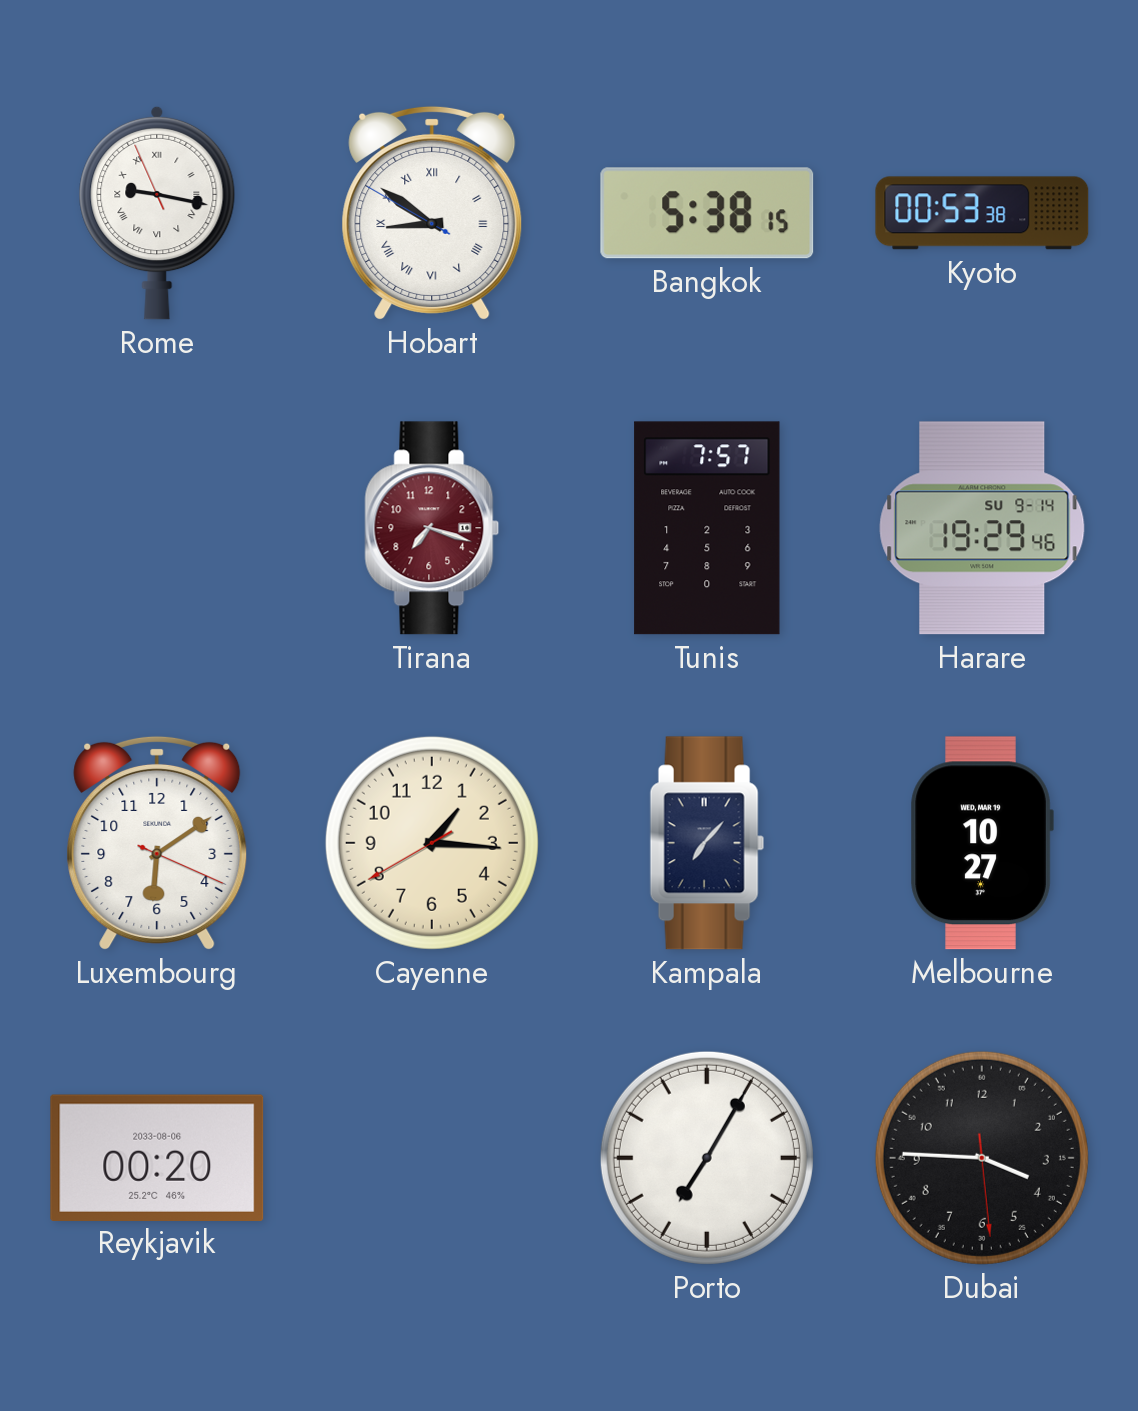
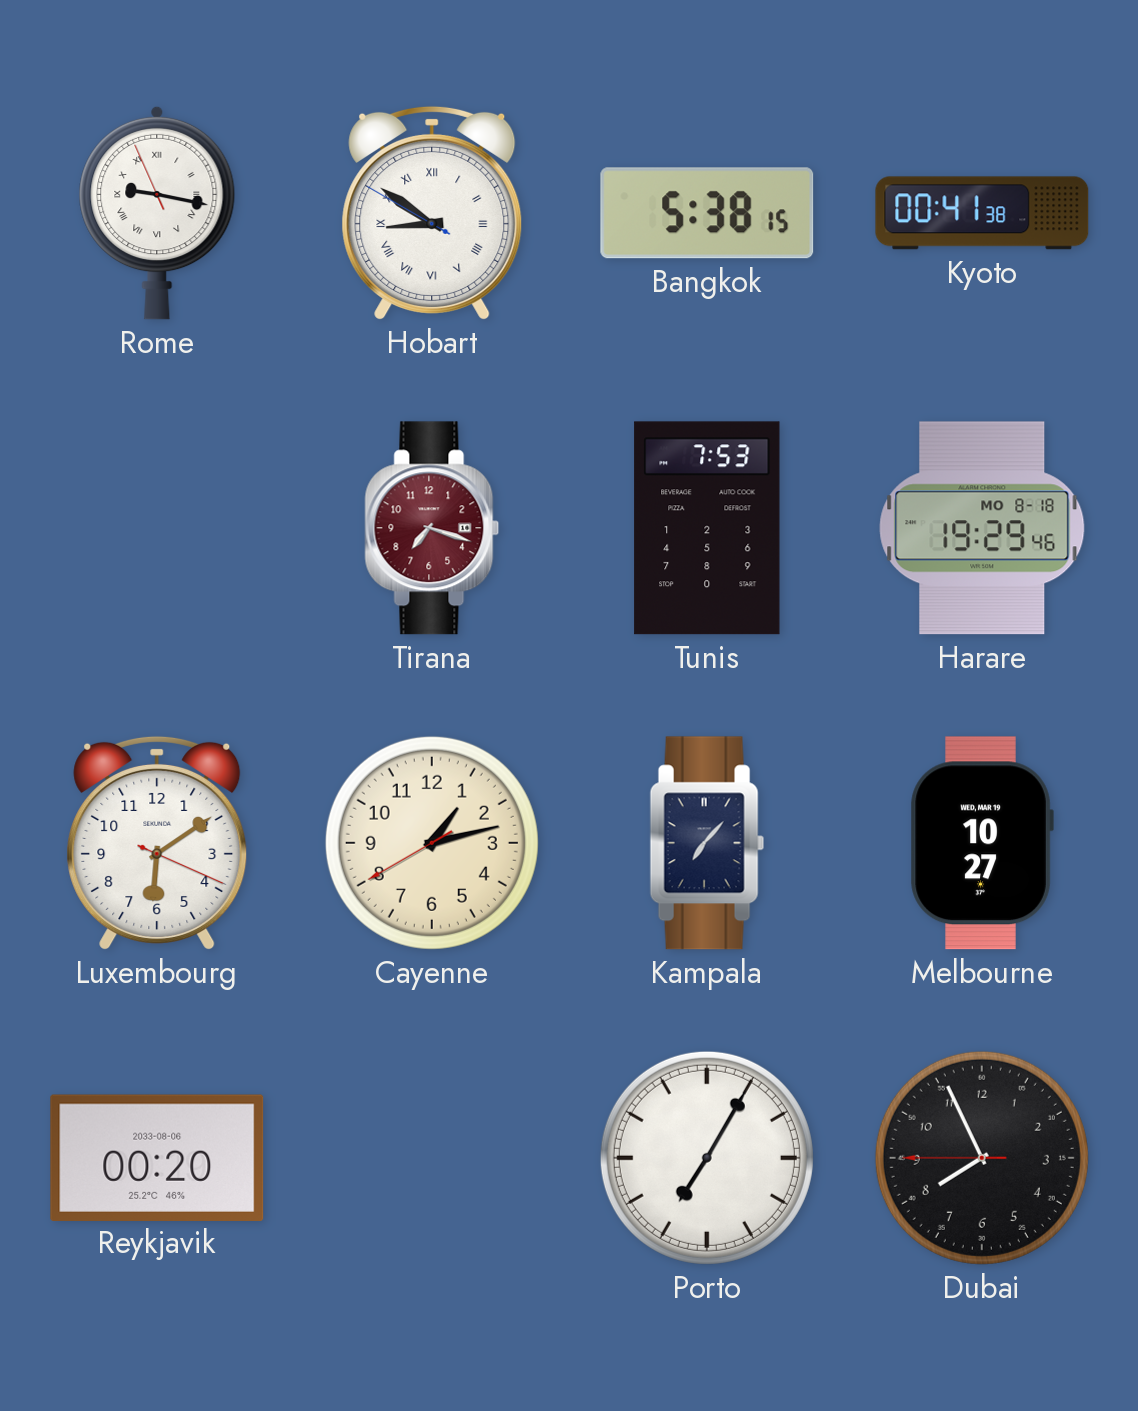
Kyoto: 00:53 -> 00:41
Tunis: 7:57 -> 7:53
Harare date: SU 9-14 -> MO 8-18
Cayenne: 1:15 -> 1:12
Dubai: 3:45 -> 7:55
